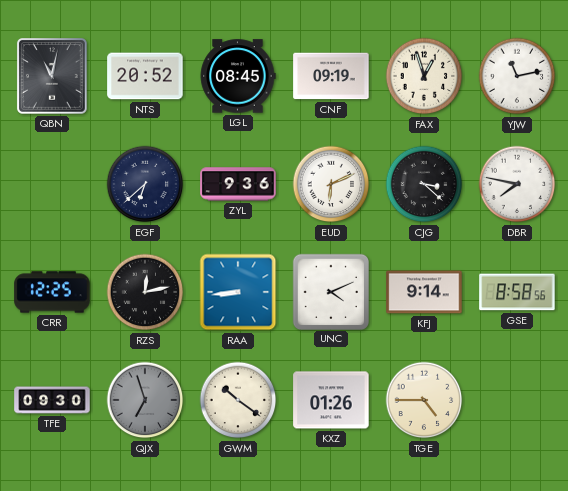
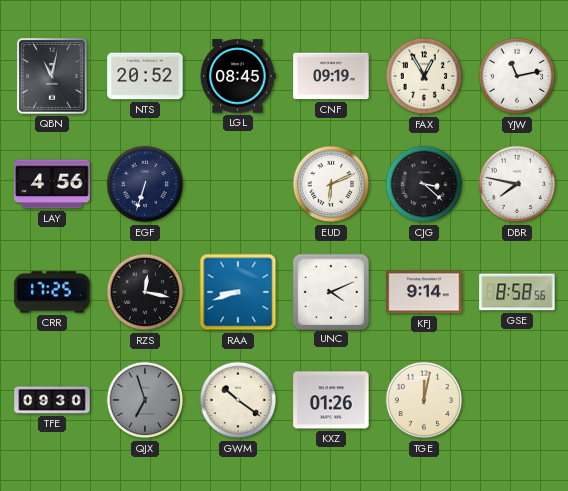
FAX: 12:57 -> 12:55
LAY: none -> 4:56
EGF: 6:38 -> 6:33
ZYL: 9:36 -> none
CRR: 12:25 -> 17:25
RZS: 12:13 -> 12:17
RAA: 8:44 -> 8:42
TGE: 4:45 -> 12:02
